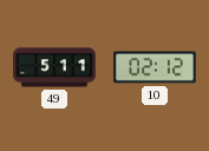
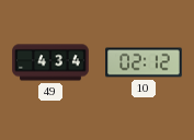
49: 5:11 -> 4:34
